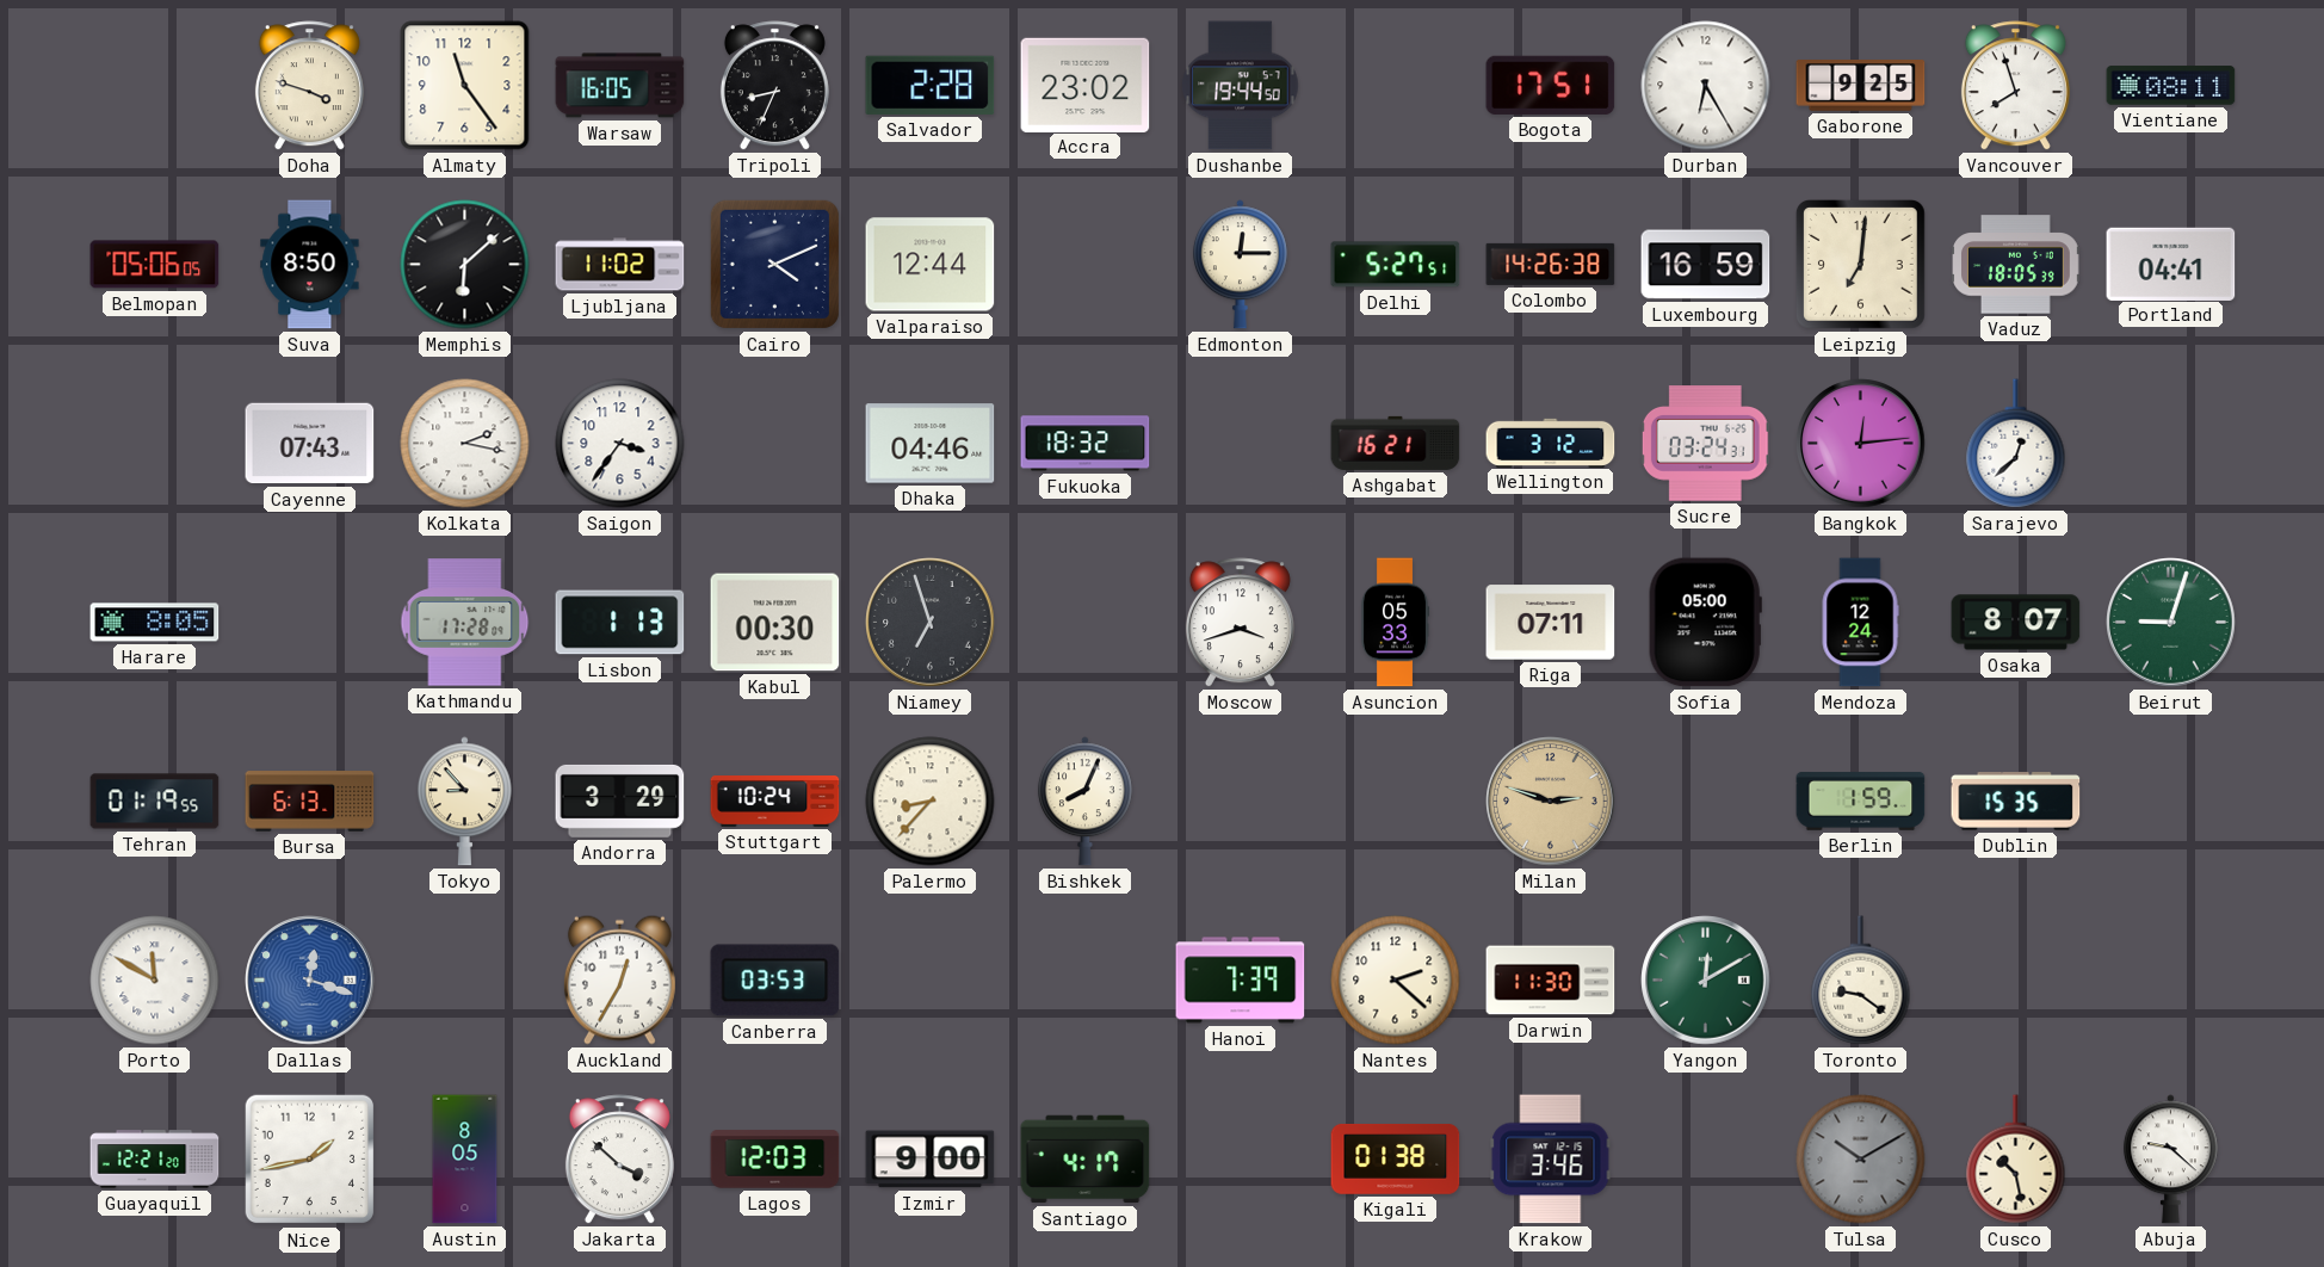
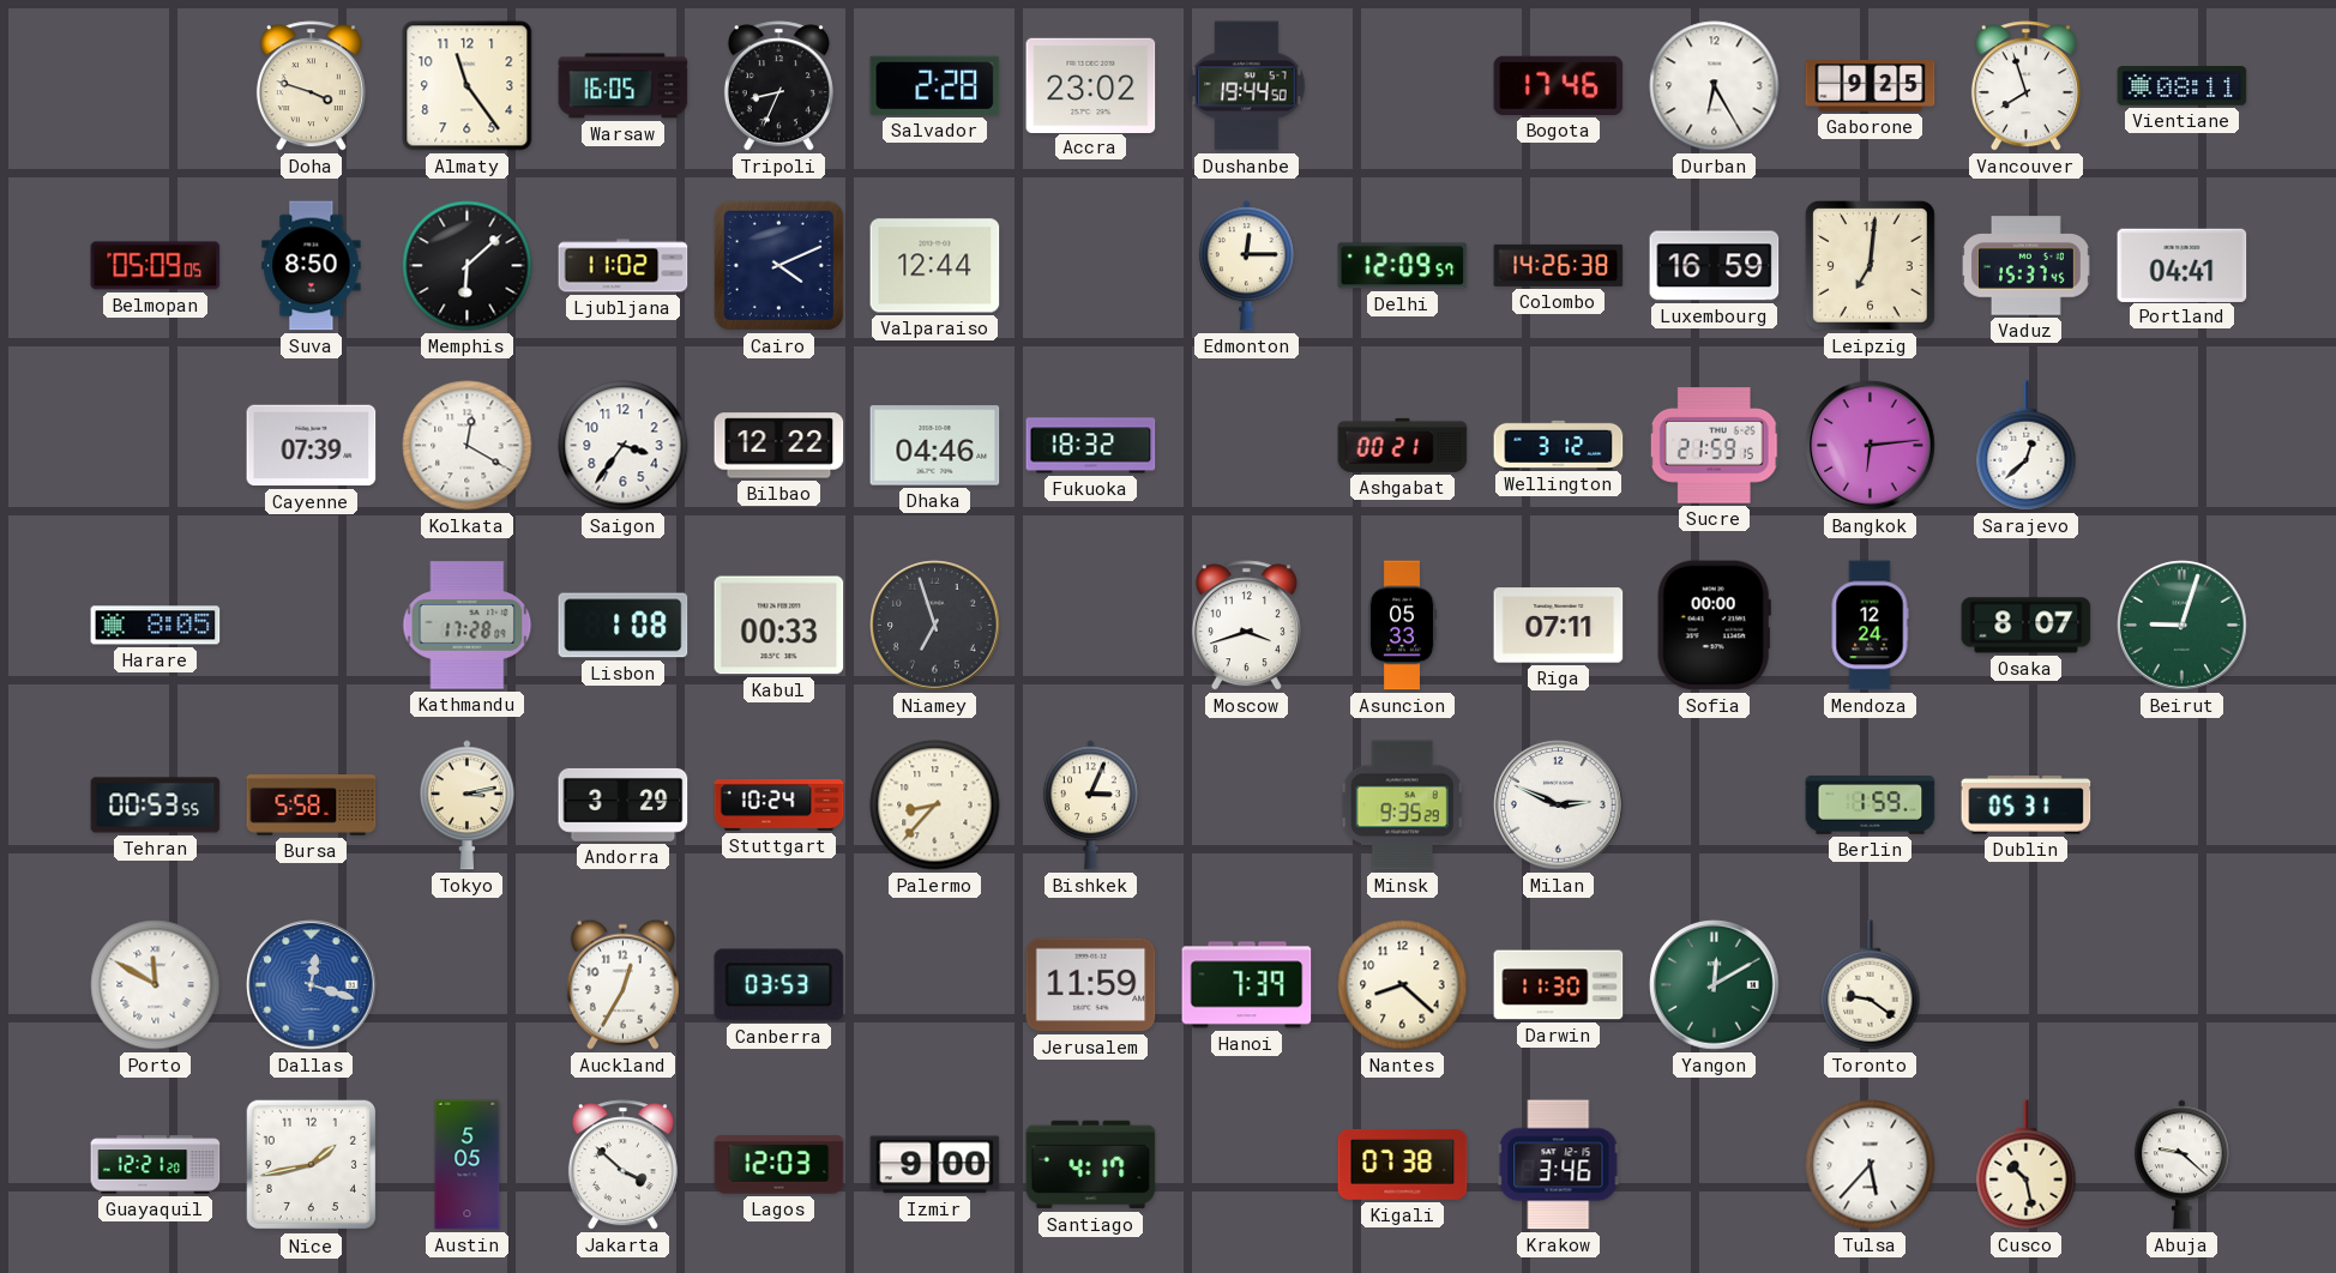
Bogota: 17:51 -> 17:46
Belmopan: 05:06 -> 05:09
Delhi: 5:27 -> 12:09
Vaduz: 18:05 -> 15:37
Cayenne: 07:43 -> 07:39
Kolkata: 2:17 -> 12:20
Bilbao: none -> 12:22
Ashgabat: 16:21 -> 00:21
Sucre: 03:24 -> 21:59
Bangkok: 12:14 -> 6:14
Lisbon: 1:13 -> 1:08
Kabul: 00:30 -> 00:33
Sofia: 05:00 -> 00:00
Tehran: 01:19 -> 00:53
Bursa: 6:13 -> 5:58
Tokyo: 8:53 -> 3:13
Bishkek: 8:04 -> 3:04
Minsk: none -> 9:35
Milan: 2:48 -> 2:49
Milan dial: champagne -> white
Dublin: 15:35 -> 05:31
Jerusalem: none -> 11:59
Nantes: 2:22 -> 8:22
Austin: 8:05 -> 5:05
Kigali: 01:38 -> 07:38
Tulsa: 10:10 -> 5:37
Tulsa dial: grey -> white
